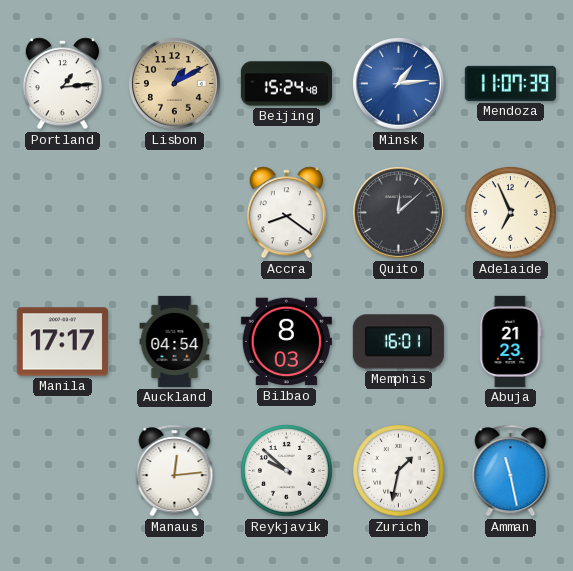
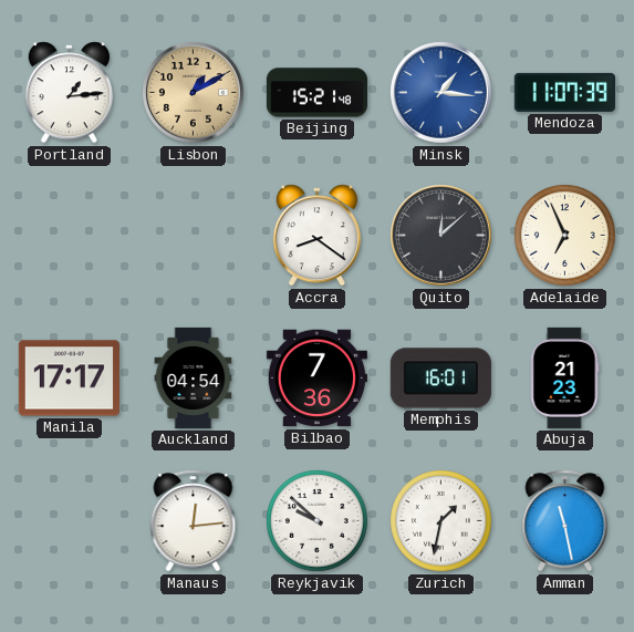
Beijing: 15:24 -> 15:21
Minsk: 1:14 -> 1:16
Bilbao: 8:03 -> 7:36
